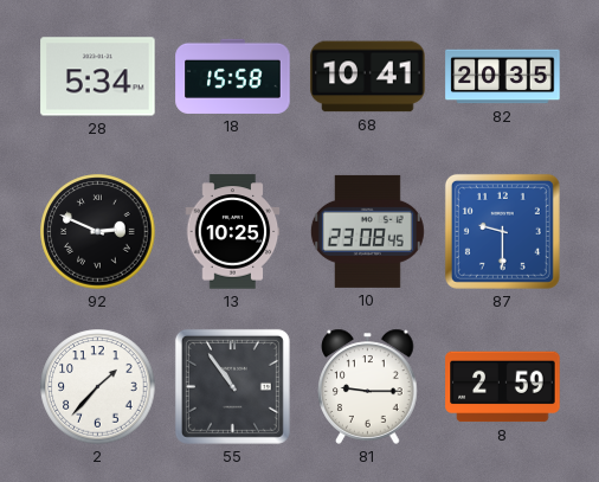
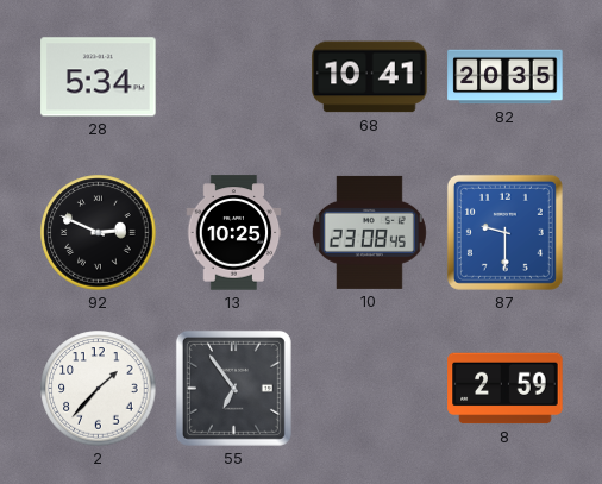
18: 15:58 -> none
55: 10:54 -> 6:54
81: 9:15 -> none
